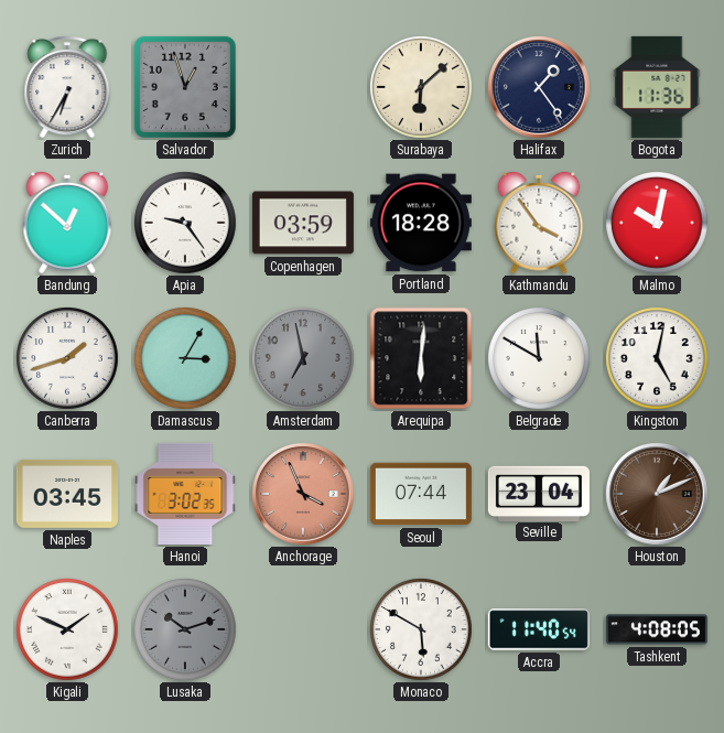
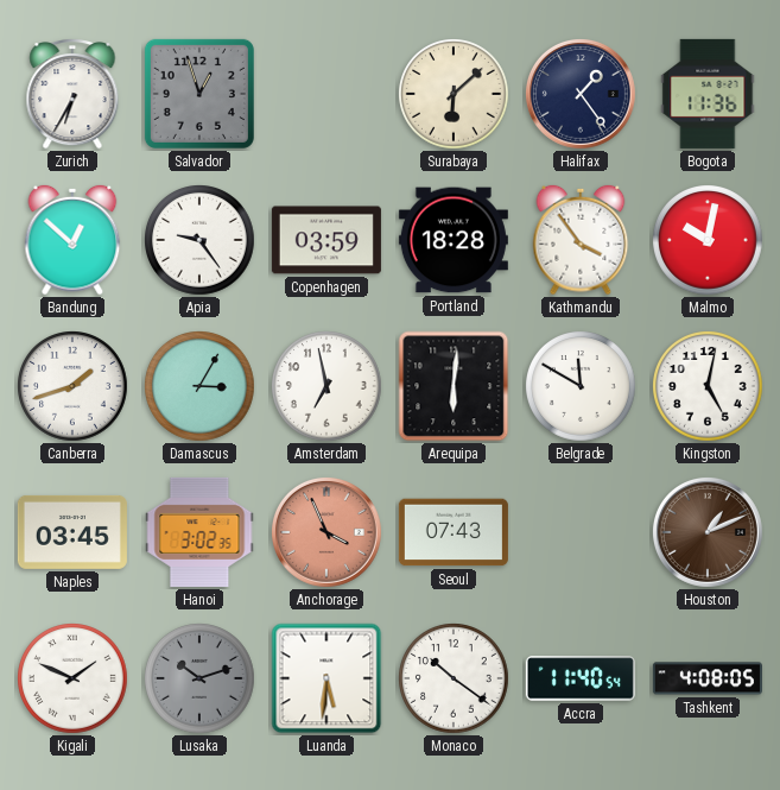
Amsterdam dial: grey -> white
Seoul: 07:44 -> 07:43
Seville: 23:04 -> none
Luanda: none -> 5:31
Monaco: 5:50 -> 10:21
